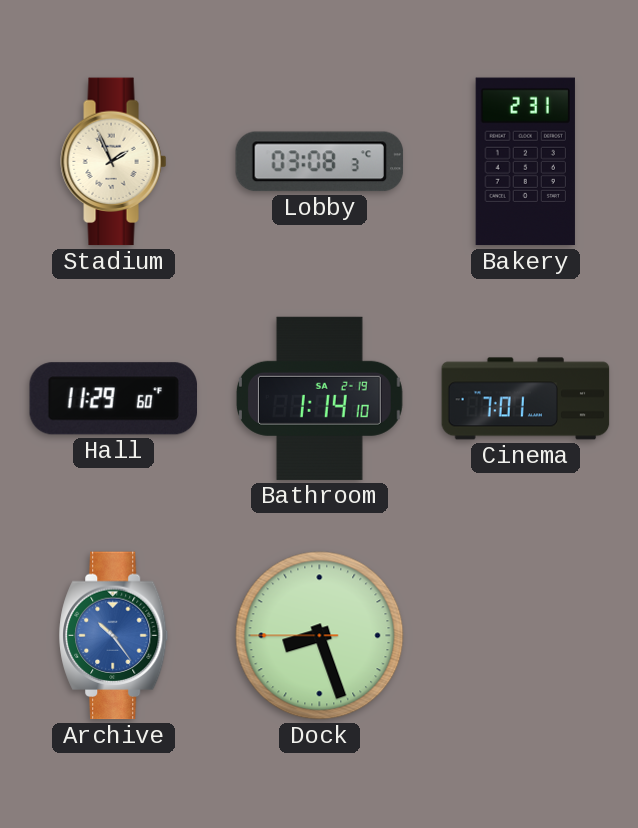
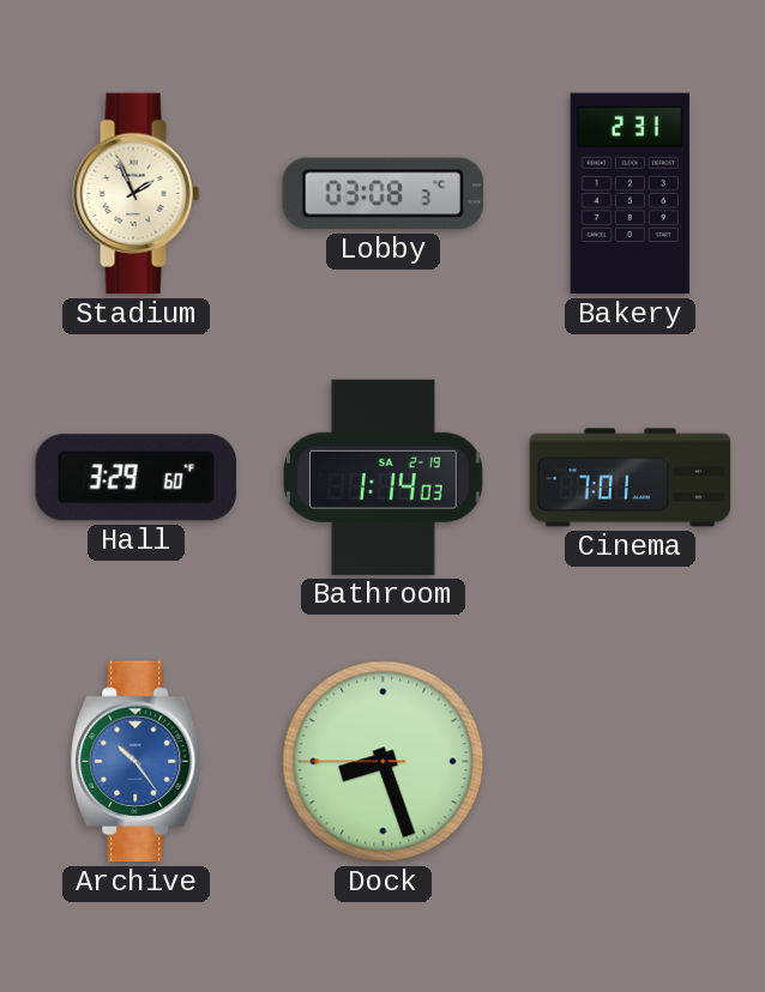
Hall: 11:29 -> 3:29
Bathroom: 1:14:10 -> 1:14:03
